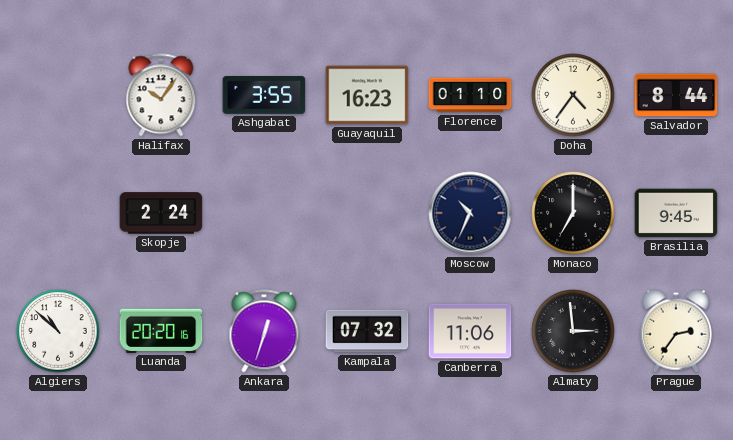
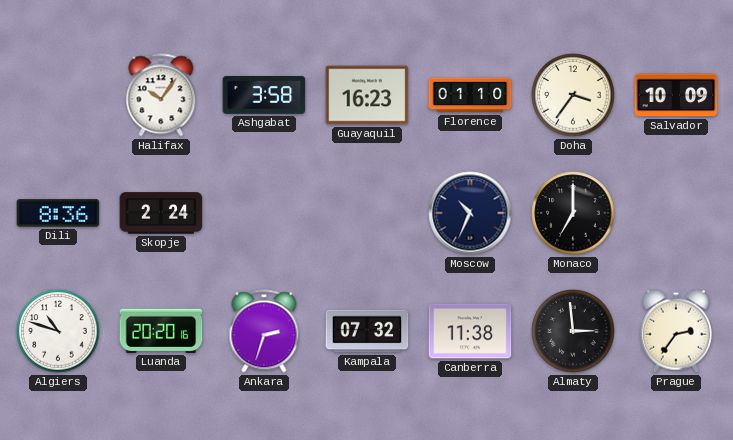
Ashgabat: 3:55 -> 3:58
Doha: 4:36 -> 3:36
Salvador: 8:44 -> 10:09
Dili: none -> 8:36
Brasilia: 9:45 -> none
Algiers: 10:52 -> 10:48
Ankara: 12:33 -> 2:33
Canberra: 11:06 -> 11:38
